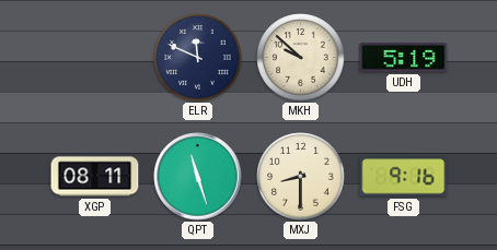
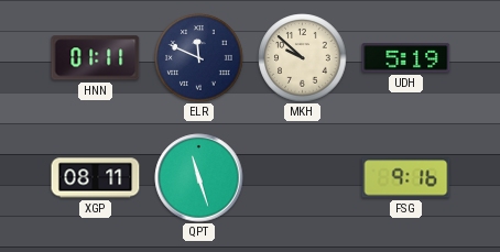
HNN: none -> 01:11
MXJ: 8:30 -> none
